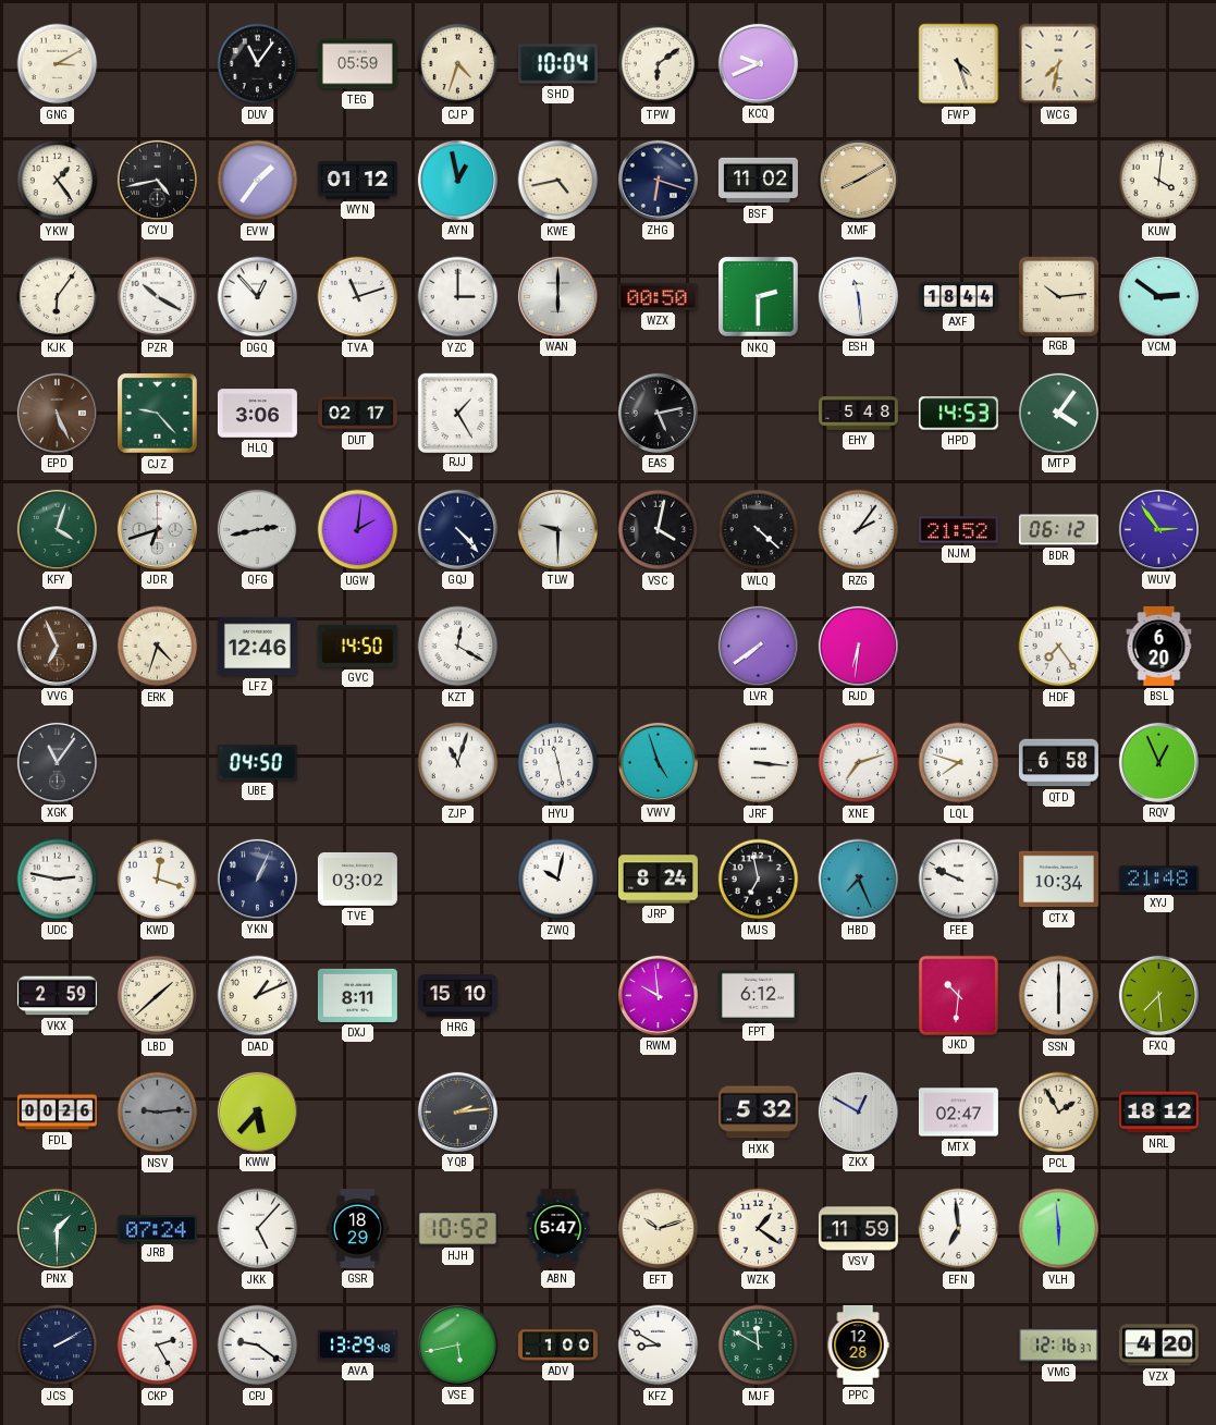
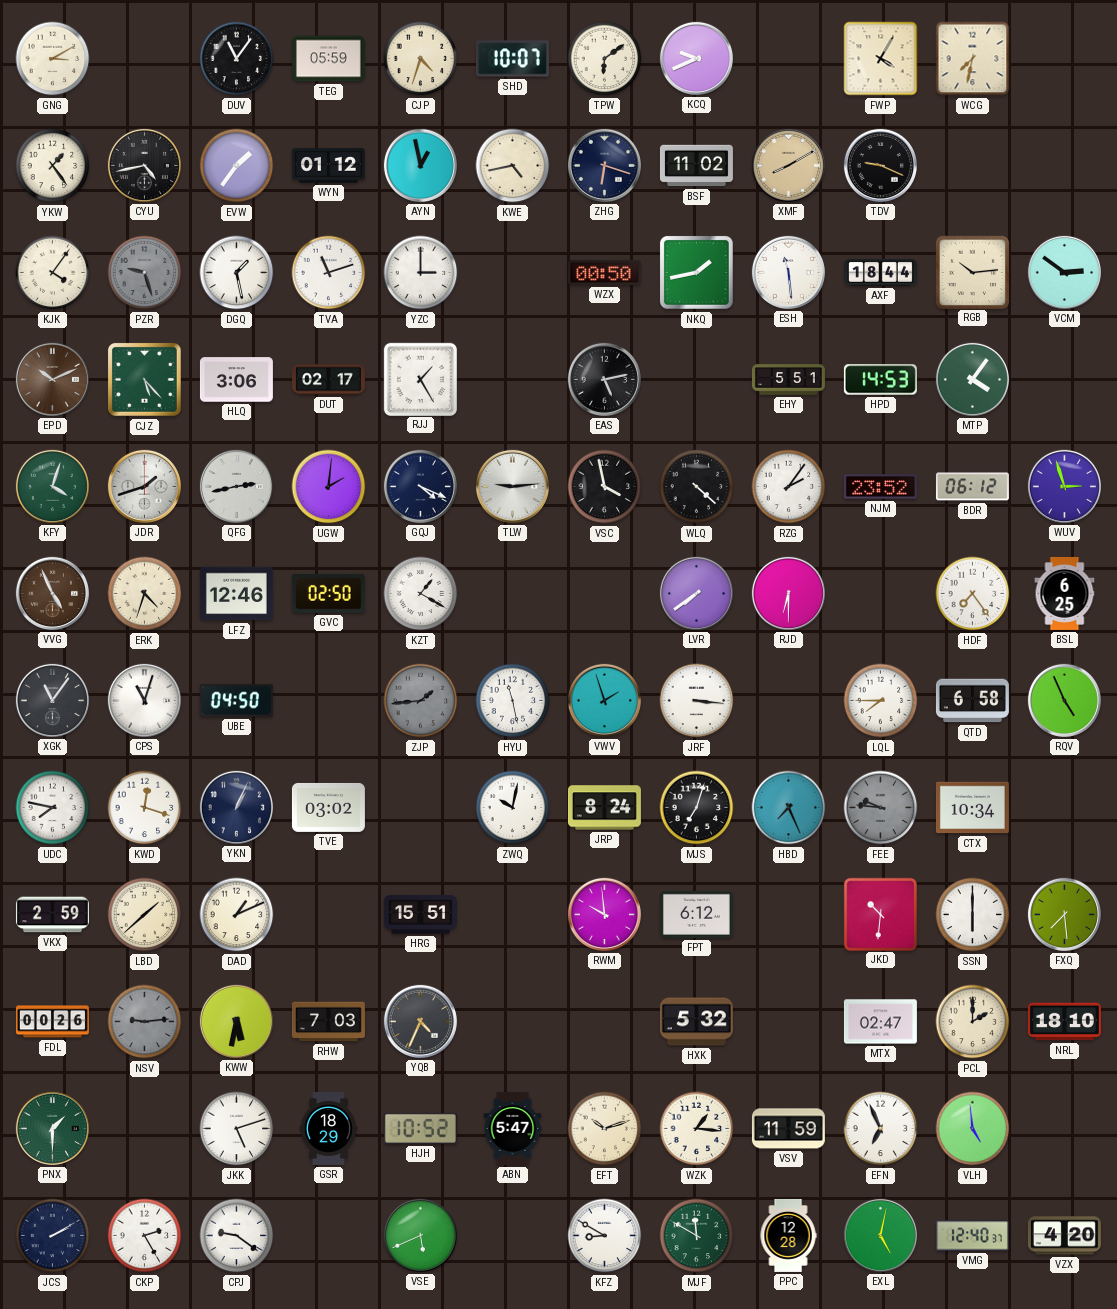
SHD: 10:04 -> 10:07
FWP: 4:27 -> 4:05
TDV: none -> 9:19
KUW: 4:01 -> none
KJK: 6:06 -> 4:06
PZR: 10:20 -> 9:27
PZR dial: white -> grey
DGQ: 12:53 -> 1:28
WAN: 6:00 -> none
NKQ: 2:30 -> 1:43
EPD: 5:26 -> 10:11
CJZ: 9:23 -> 5:23
EHY: 5:48 -> 5:51
JDR: 6:42 -> 1:42
GQJ: 4:23 -> 4:19
TLW: 9:30 -> 9:14
VSC: 4:02 -> 3:58
NJM: 21:52 -> 23:52
WUV: 2:54 -> 2:57
VVG: 6:56 -> 4:56
GVC: 14:50 -> 02:50
KZT: 12:20 -> 1:20
RJD: 6:31 -> 6:30
BSL: 6:20 -> 6:25
CPS: none -> 11:03
ZJP: 11:03 -> 1:44
ZJP dial: white -> grey
VWV: 4:57 -> 1:57
XNE: 7:12 -> none
LQL: 7:48 -> 7:45
RQV: 12:56 -> 4:56
UDC: 2:47 -> 7:47
MJS: 6:58 -> 7:03
FEE: 9:49 -> 9:46
FEE dial: white -> grey
XYJ: 21:48 -> none
DXJ: 8:11 -> none
HRG: 15:10 -> 15:51
KWW: 5:37 -> 5:32
RHW: none -> 7:03
YQB: 2:14 -> 4:34
ZKX: 12:50 -> none
PCL: 1:55 -> 2:00
NRL: 18:12 -> 18:10
JRB: 07:24 -> none
JKK: 5:07 -> 5:12
WZK: 1:21 -> 1:16
EFN: 6:59 -> 6:56
VLH: 5:59 -> 4:59
AVA: 13:29 -> none
VSE: 5:43 -> 5:41
ADV: 1:00 -> none
EXL: none -> 5:02
VMG: 12:16 -> 12:40
